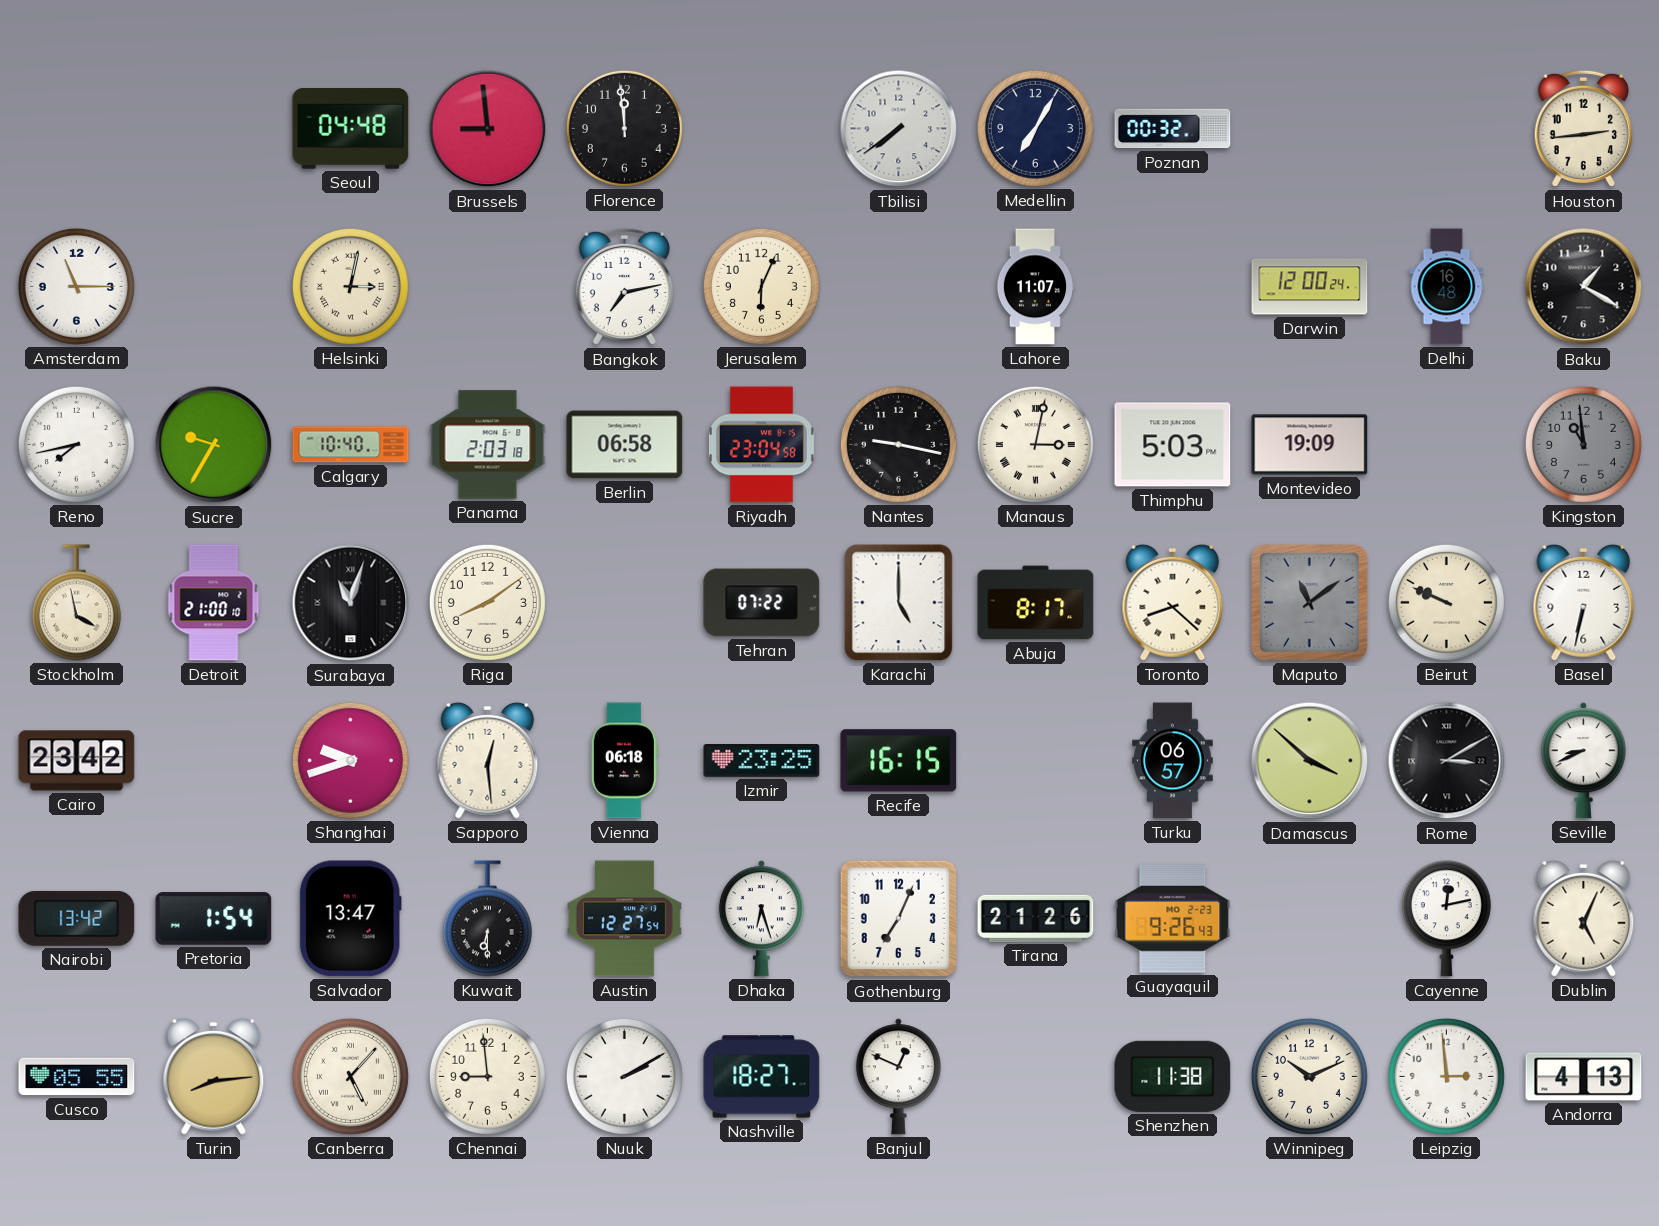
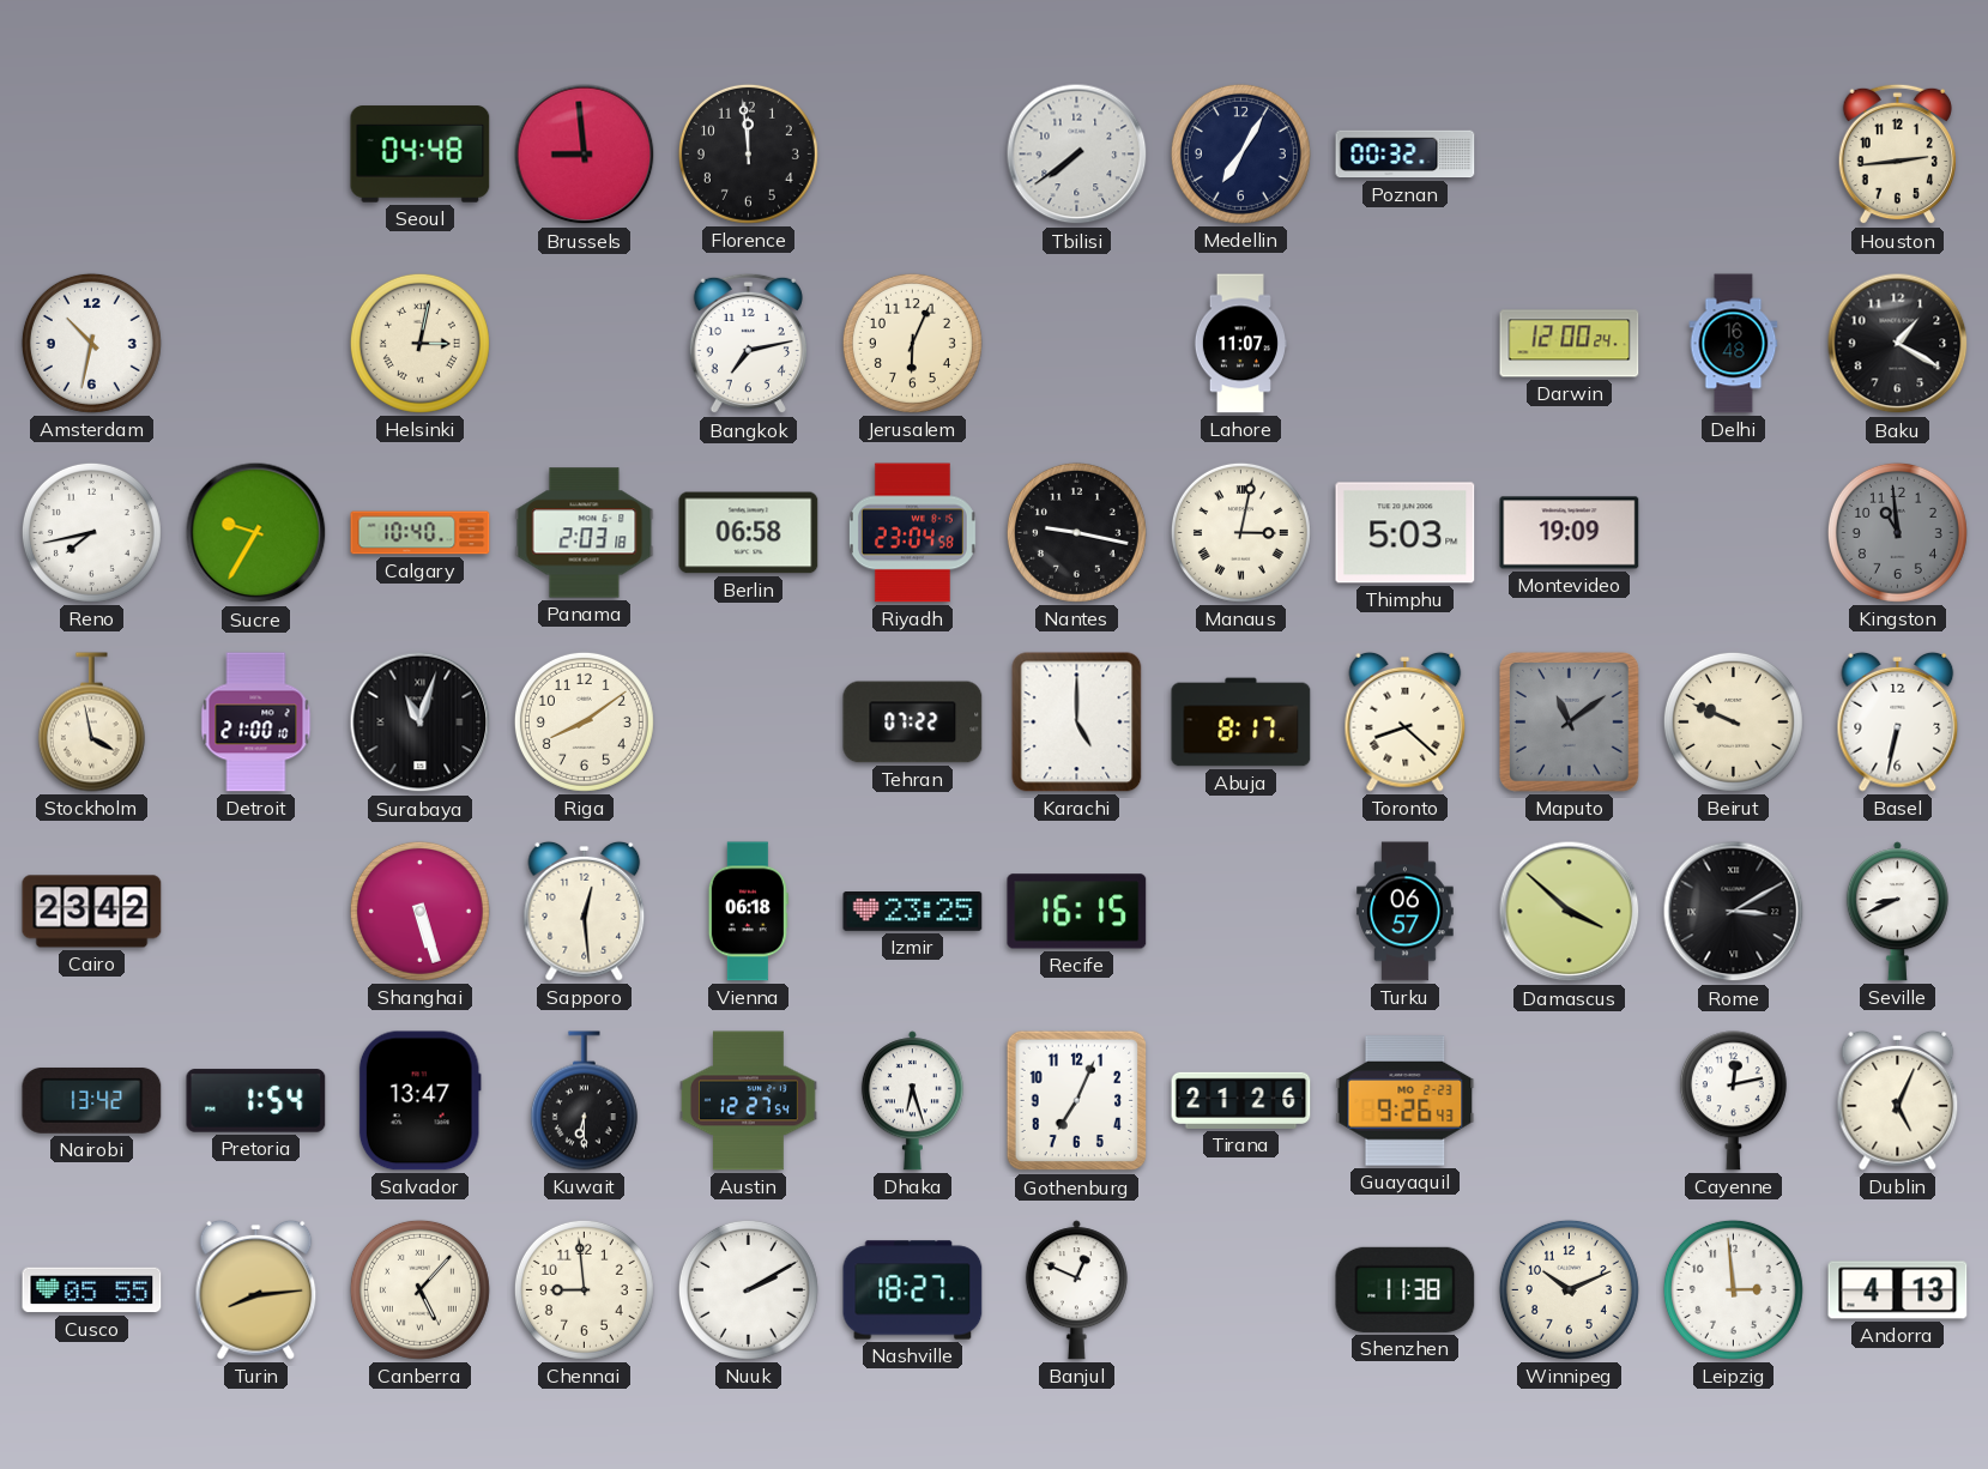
Amsterdam: 11:15 -> 10:32
Shanghai: 9:42 -> 5:27
